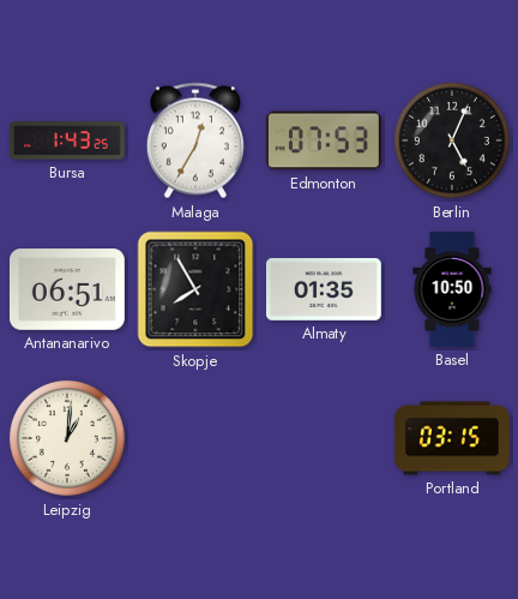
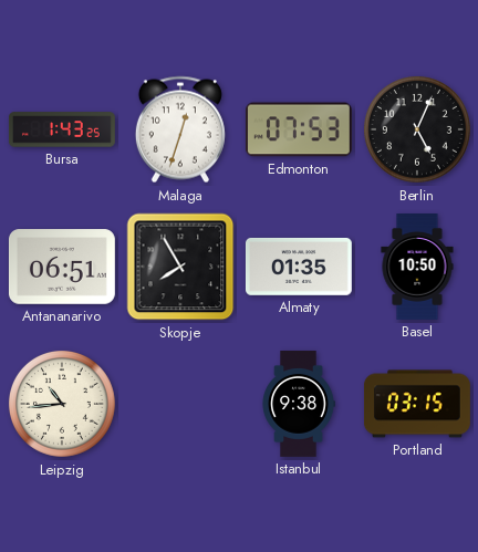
Malaga: 12:35 -> 12:33
Leipzig: 1:01 -> 10:44
Istanbul: none -> 9:38
